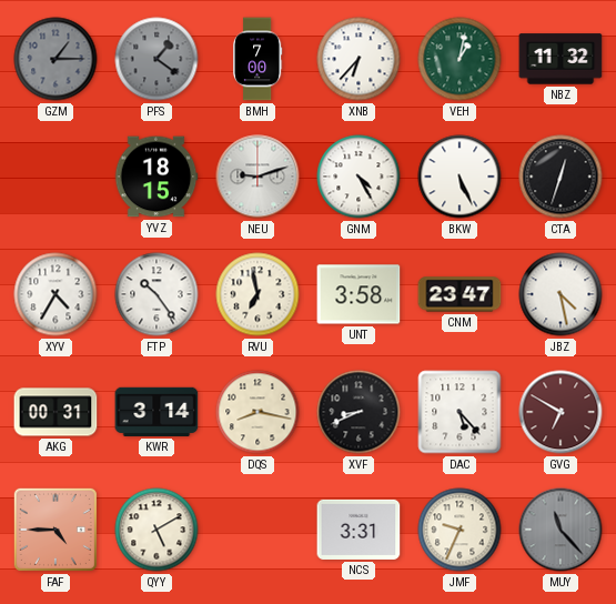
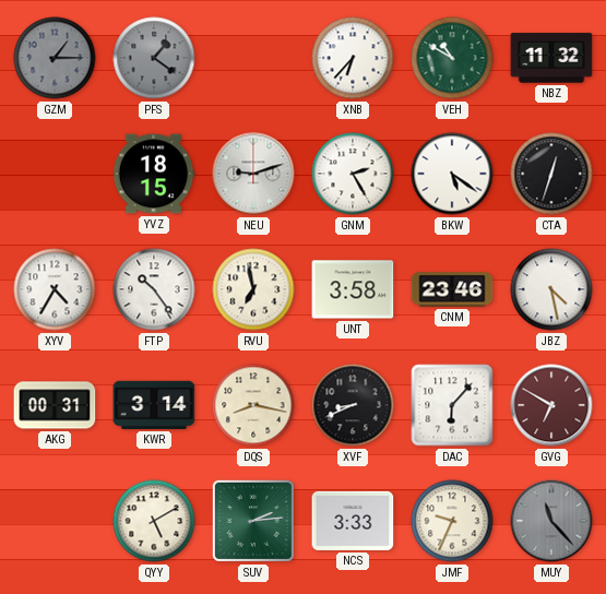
BMH: 7:00 -> none
VEH: 1:02 -> 10:50
GNM: 4:25 -> 2:25
BKW: 5:26 -> 5:21
CNM: 23:47 -> 23:46
DAC: 5:23 -> 6:07
FAF: 4:45 -> none
SUV: none -> 2:14
NCS: 3:31 -> 3:33
